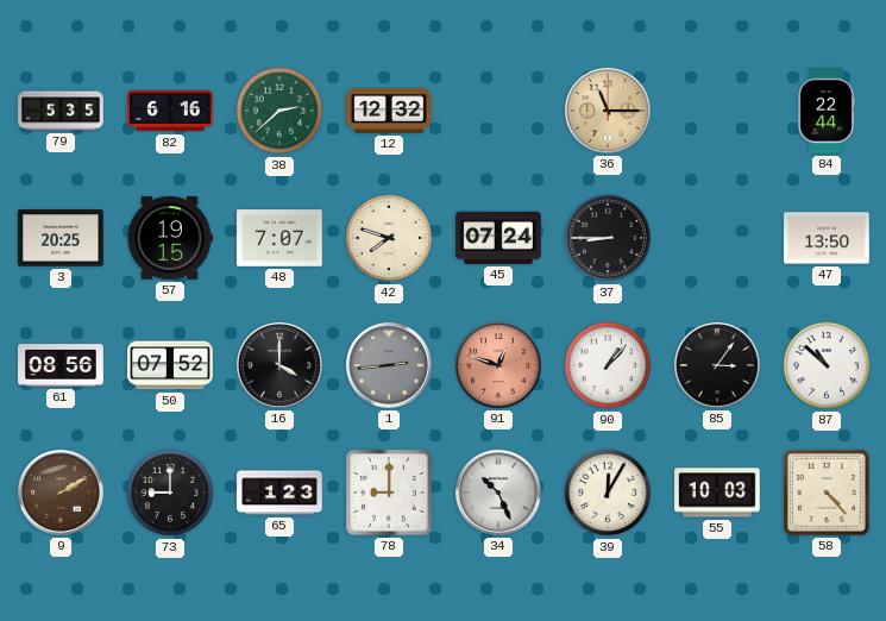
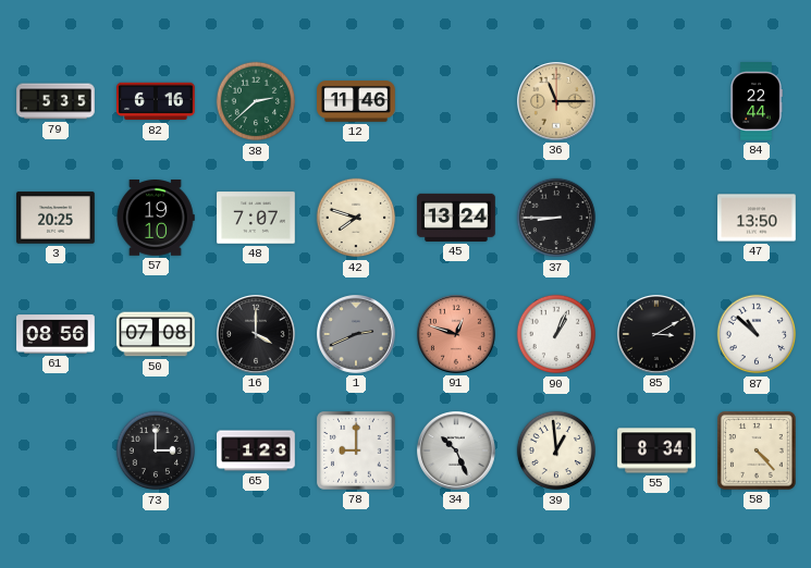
12: 12:32 -> 11:46
57: 19:15 -> 19:10
45: 07:24 -> 13:24
50: 07:52 -> 07:08
1: 2:44 -> 2:41
90: 1:07 -> 1:04
85: 3:06 -> 3:10
9: 2:10 -> none
73: 9:00 -> 3:00
39: 12:05 -> 12:59
55: 10:03 -> 8:34
